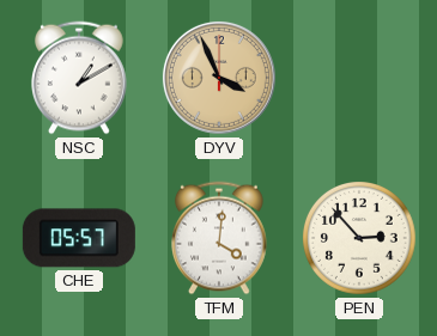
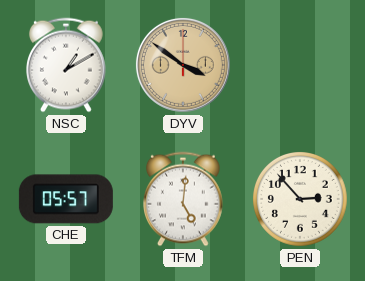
DYV: 3:56 -> 3:51
TFM: 4:01 -> 5:01
